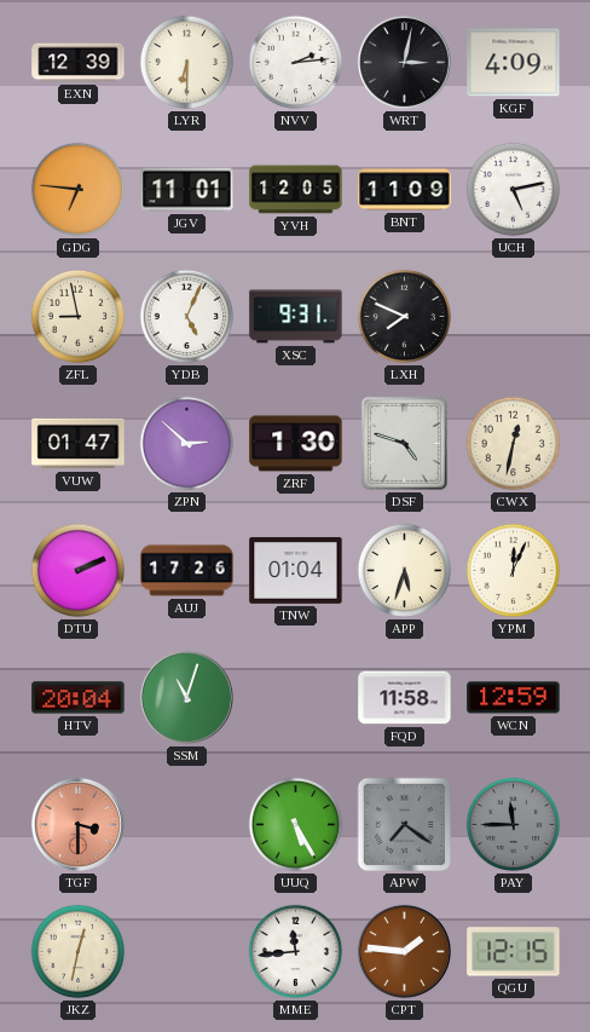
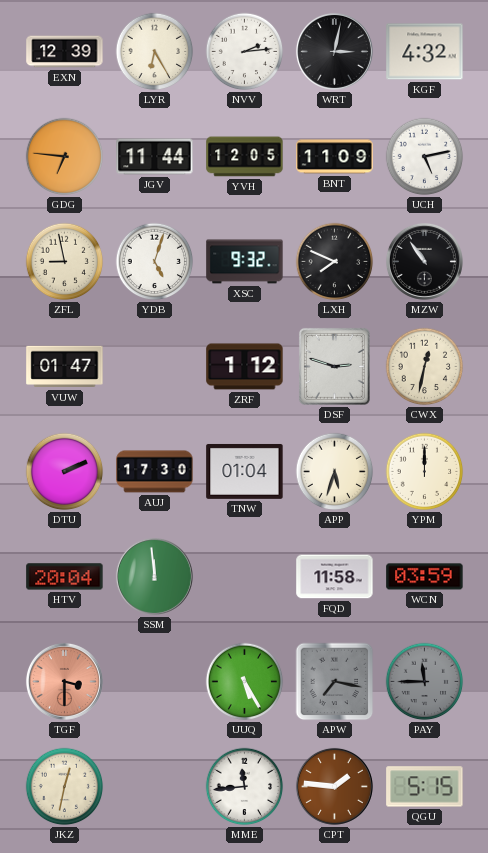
LYR: 6:30 -> 6:25
KGF: 4:09 -> 4:32
JGV: 11:01 -> 11:44
YDB: 5:04 -> 5:03
XSC: 9:31 -> 9:32
MZW: none -> 10:54
ZPN: 2:52 -> none
ZRF: 1:30 -> 1:12
DSF: 4:48 -> 2:48
AUJ: 17:26 -> 17:30
YPM: 12:04 -> 12:00
SSM: 11:03 -> 11:59
WCN: 12:59 -> 03:59
APW: 7:21 -> 7:17
QGU: 12:15 -> 5:15
